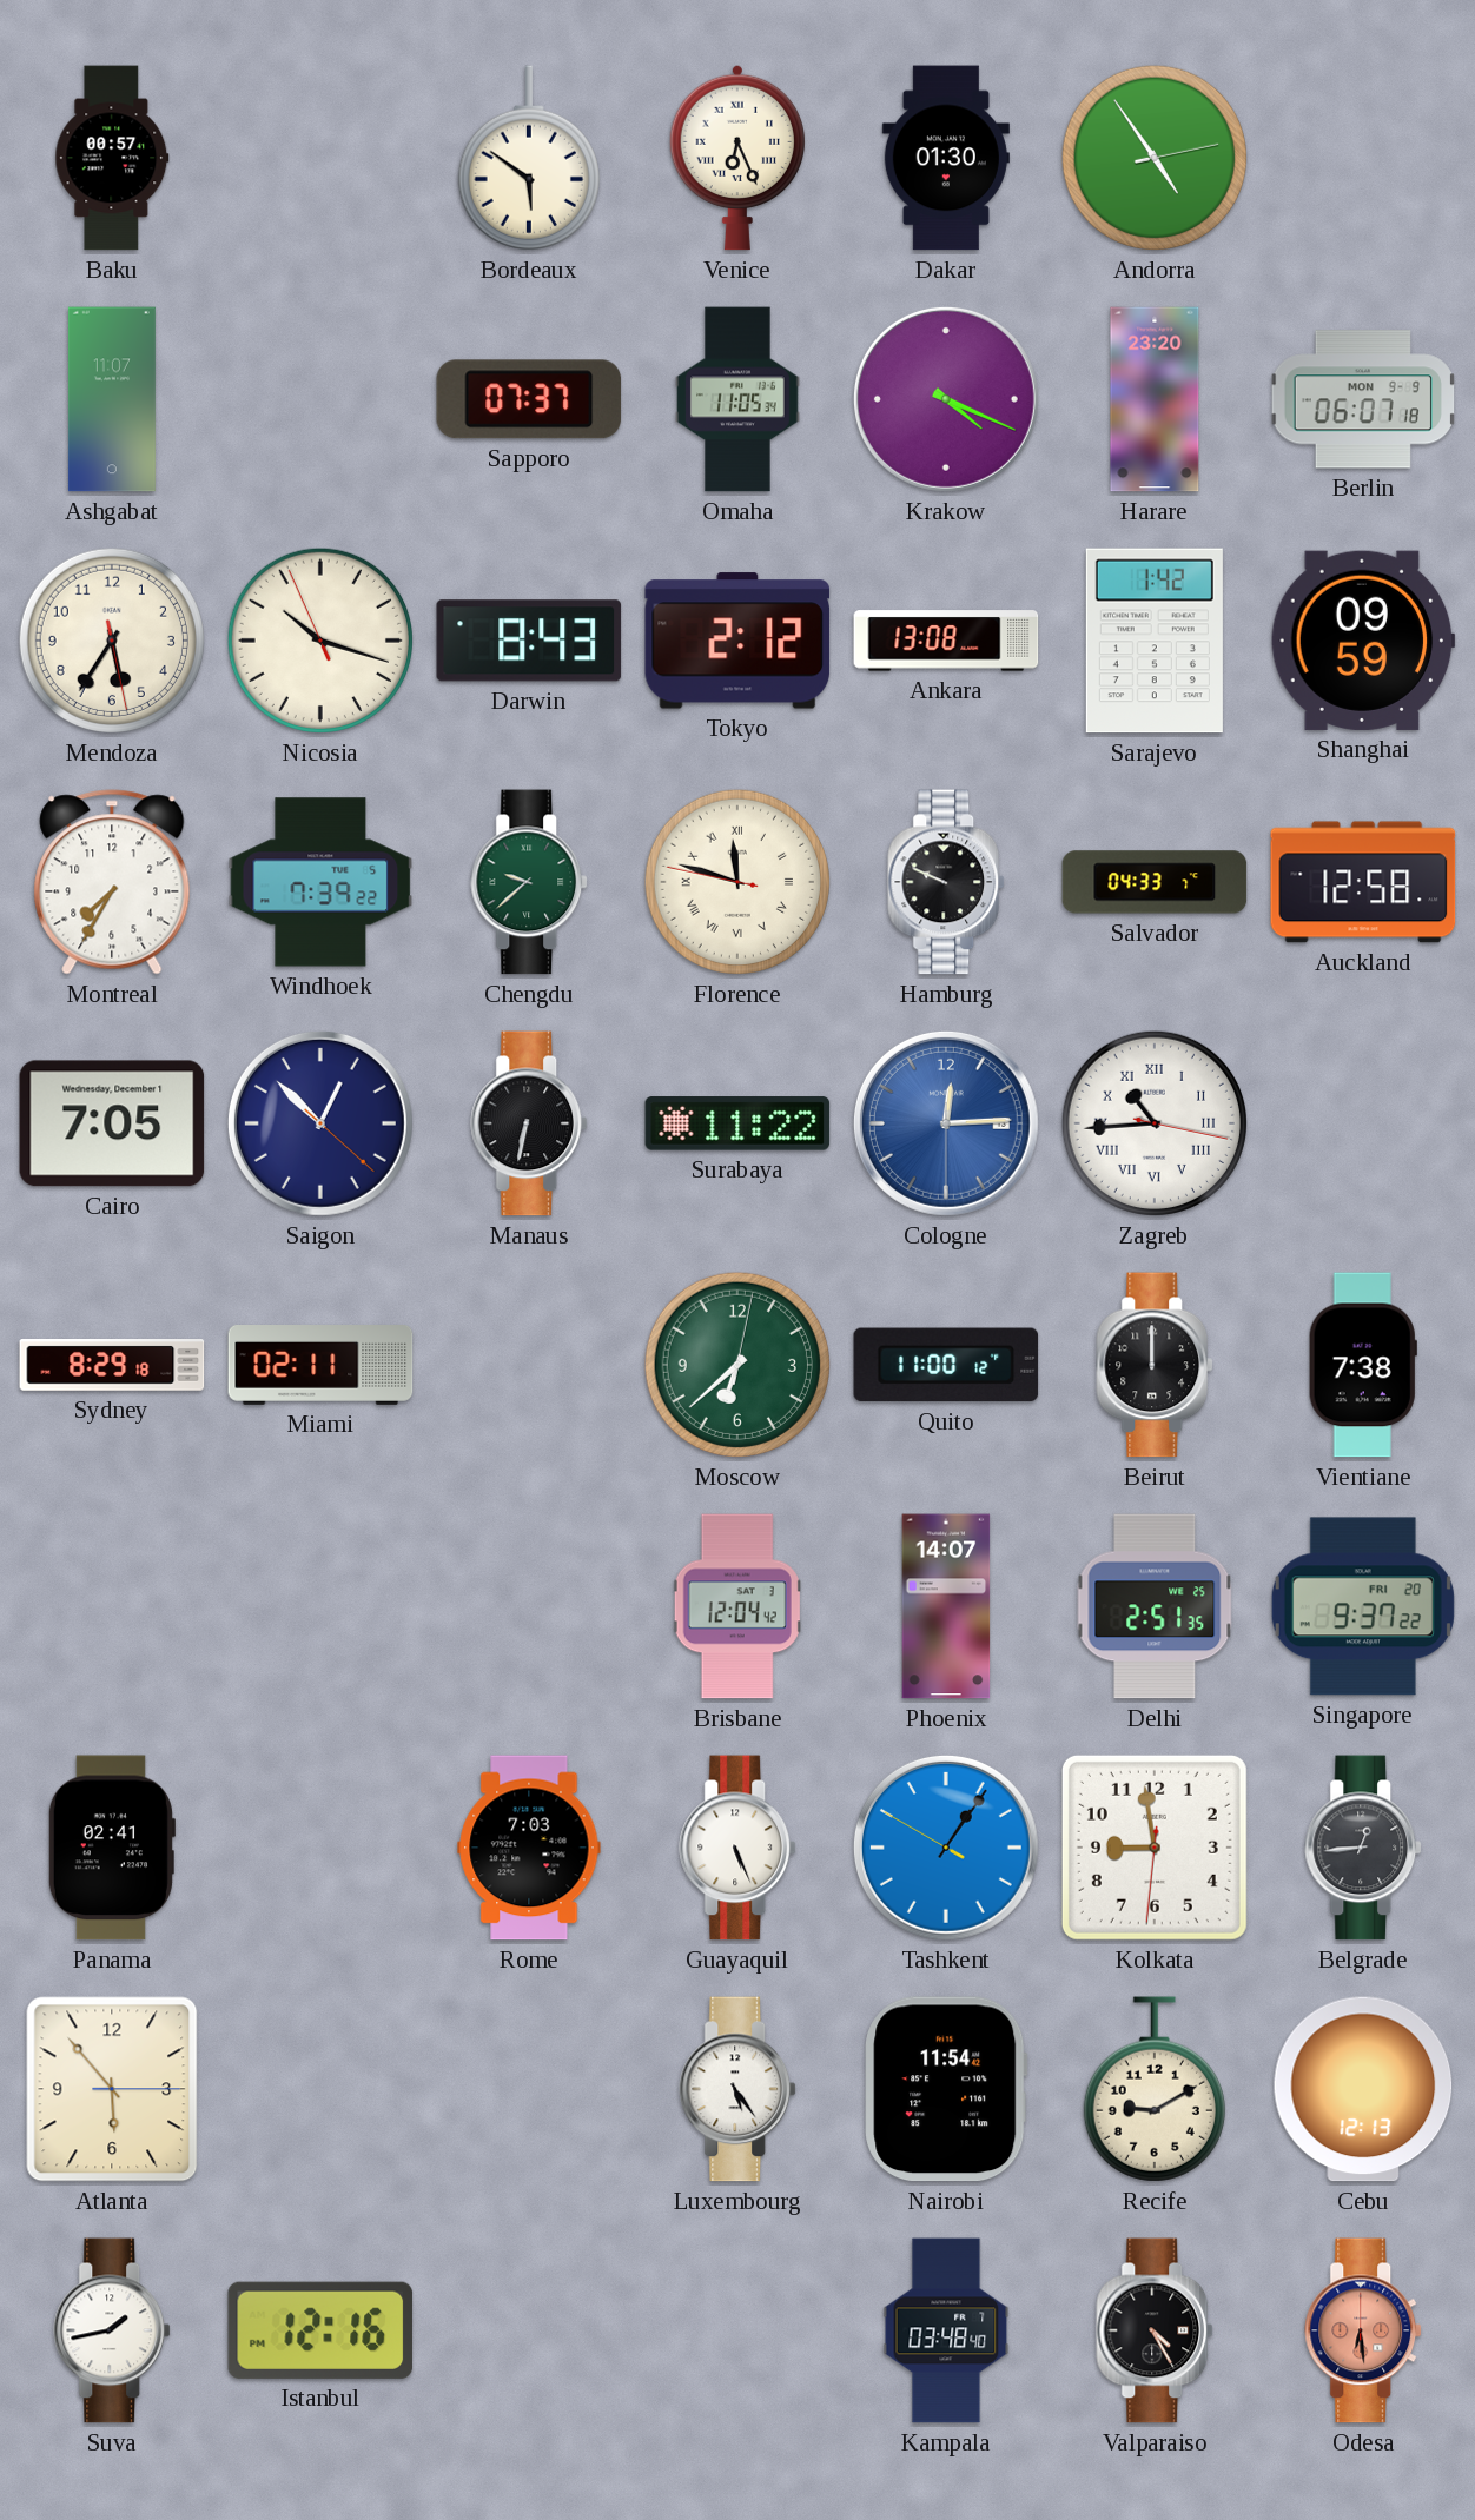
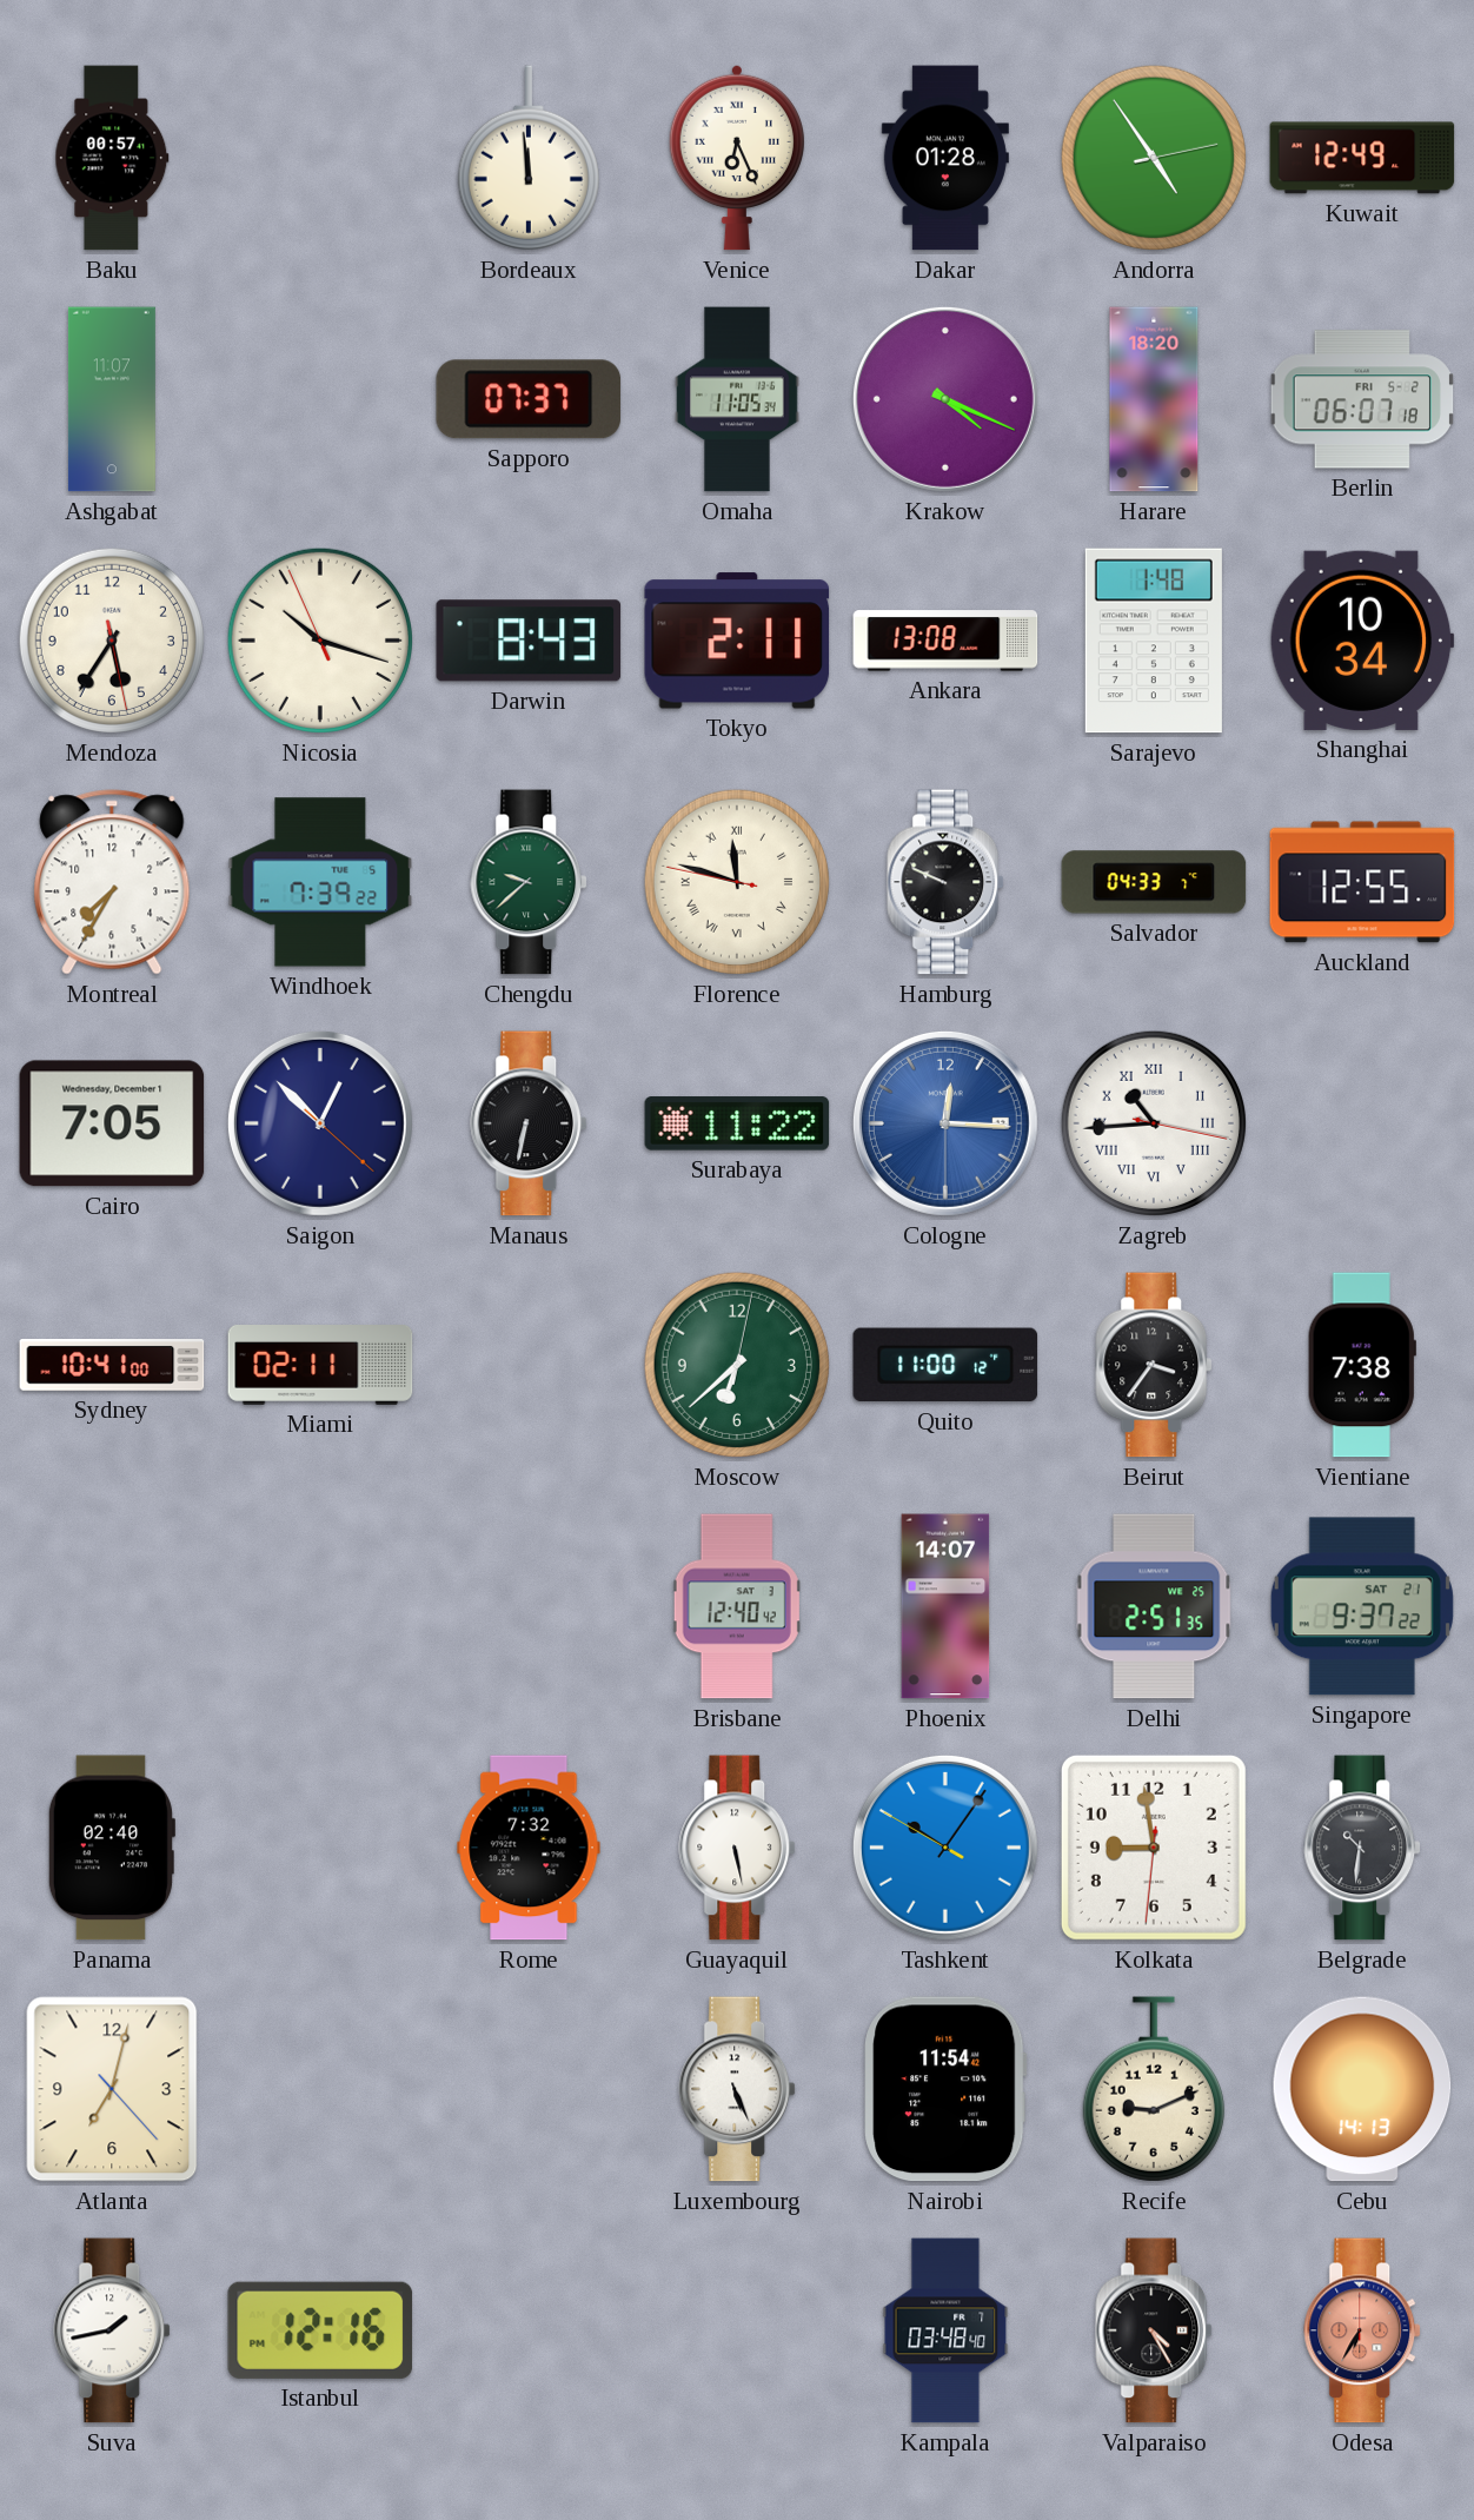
Bordeaux: 5:51 -> 11:59
Dakar: 01:30 -> 01:28
Kuwait: none -> 12:49
Harare: 23:20 -> 18:20
Berlin date: MON 9-9 -> FRI 5-2
Tokyo: 2:12 -> 2:11
Sarajevo: 1:42 -> 1:48
Shanghai: 09:59 -> 10:34
Auckland: 12:58 -> 12:55
Cologne: 12:14 -> 12:15
Sydney: 8:29 -> 10:41
Beirut: 12:00 -> 3:36
Brisbane: 12:04 -> 12:40
Singapore date: FRI 20 -> SAT 21
Panama: 02:41 -> 02:40
Rome: 7:03 -> 7:32
Guayaquil: 5:26 -> 5:28
Tashkent: 1:05 -> 10:05
Belgrade: 12:44 -> 10:31
Atlanta: 5:53 -> 7:02
Luxembourg: 5:24 -> 5:26
Recife: 9:10 -> 9:11
Cebu: 12:13 -> 14:13
Odesa: 6:29 -> 6:35
